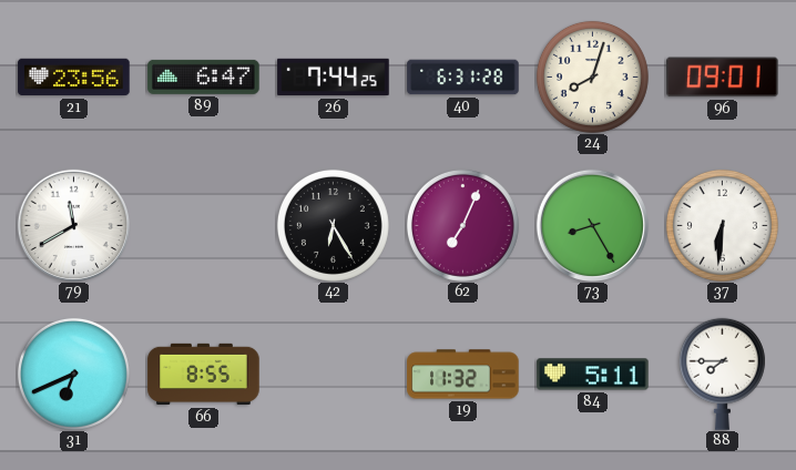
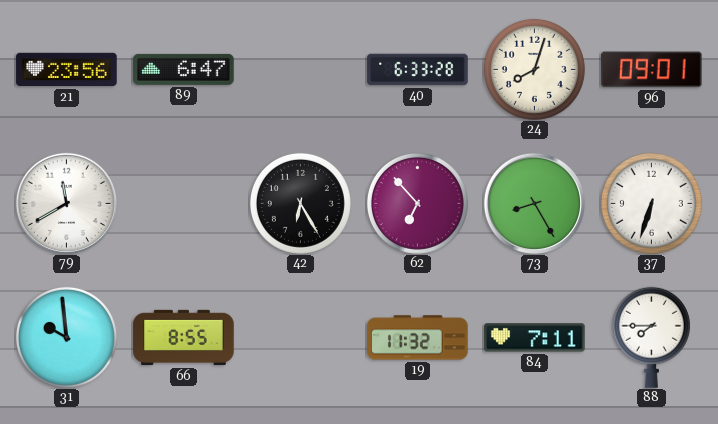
26: 7:44 -> none
40: 6:31 -> 6:33
62: 7:04 -> 6:53
37: 6:31 -> 6:33
31: 6:41 -> 9:59
84: 5:11 -> 7:11
